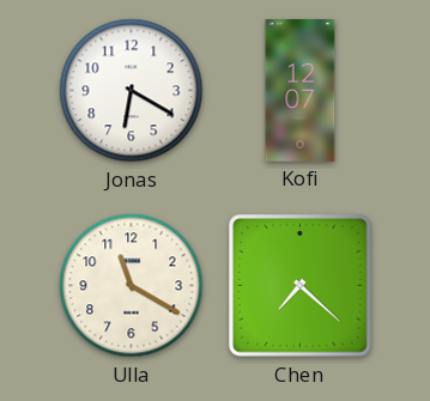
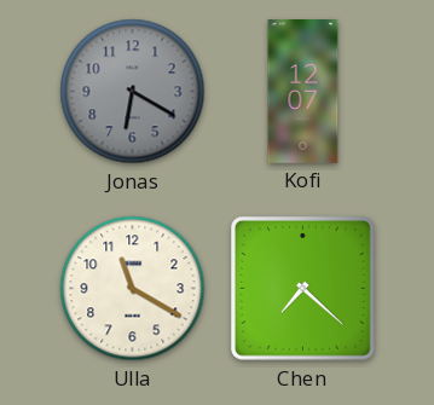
Jonas dial: white -> grey
